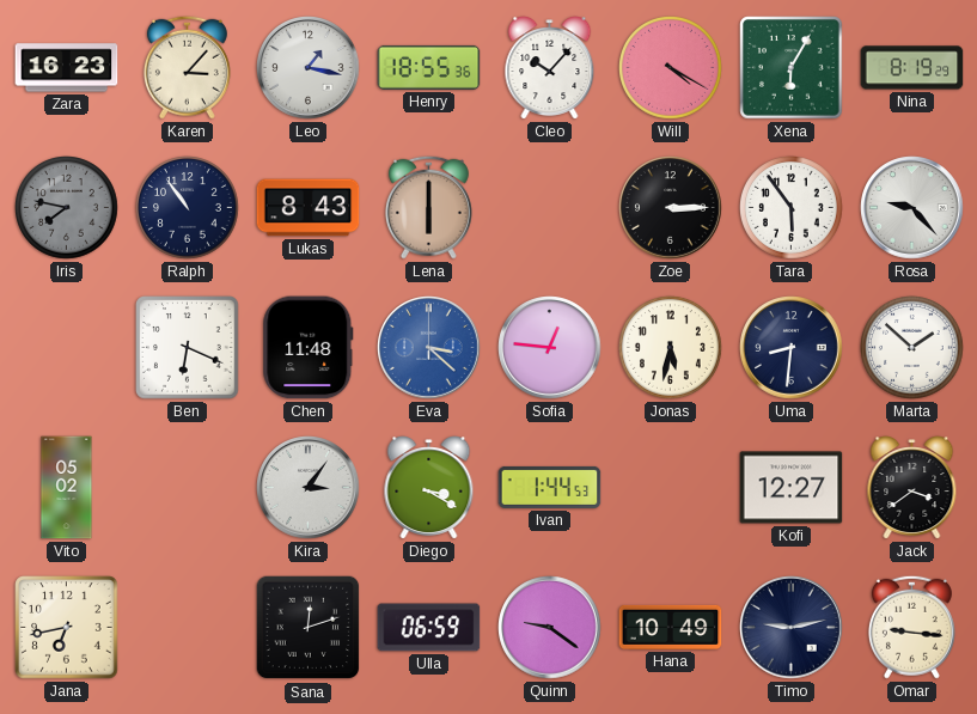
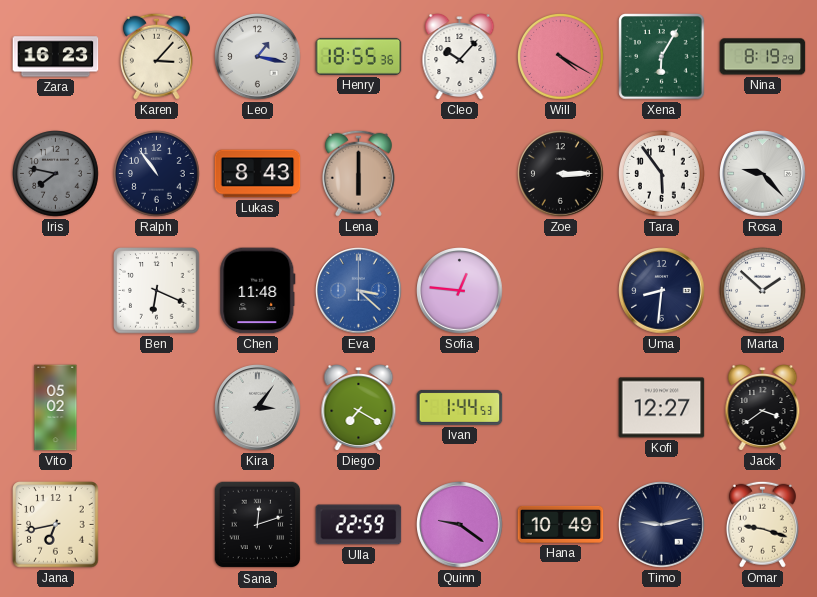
Jonas: 5:32 -> none
Diego: 3:20 -> 7:20
Ulla: 06:59 -> 22:59
Omar: 9:16 -> 9:18
